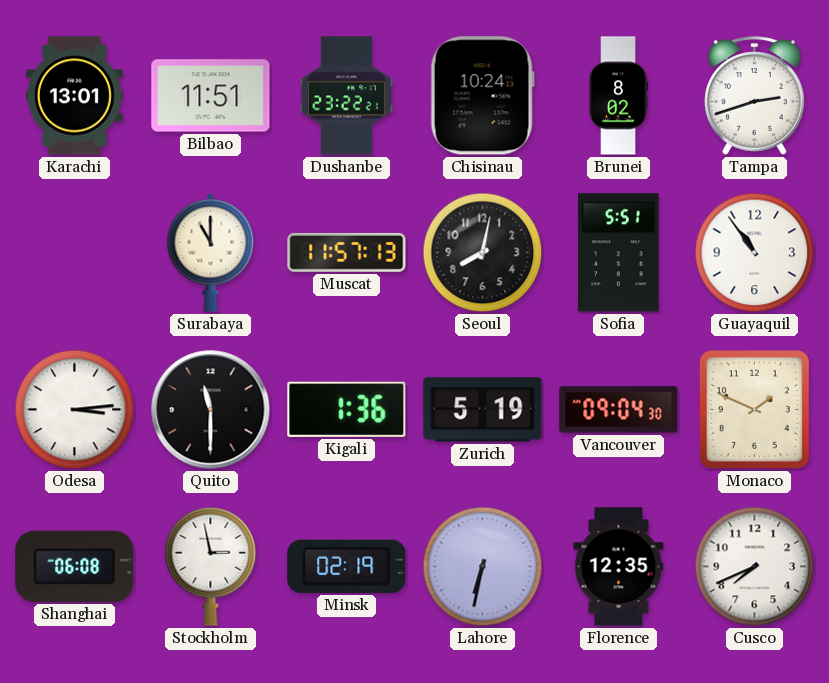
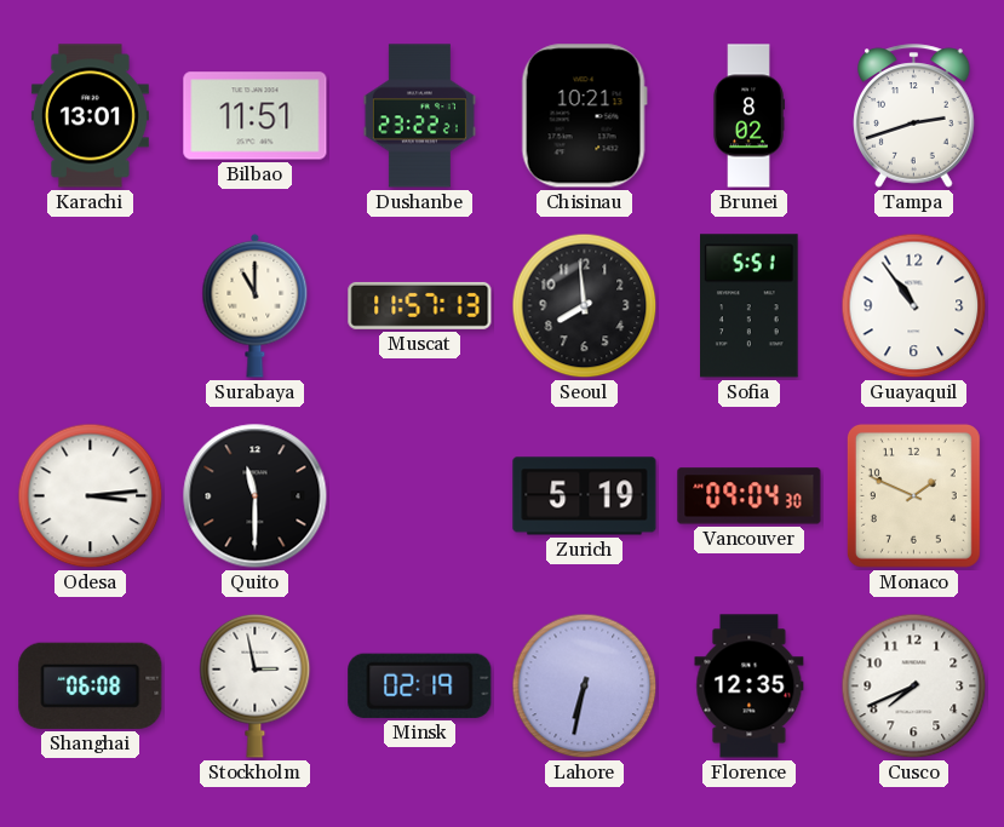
Chisinau: 10:24 -> 10:21
Seoul: 8:02 -> 7:59
Kigali: 1:36 -> none
